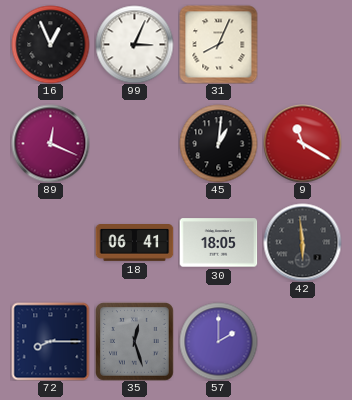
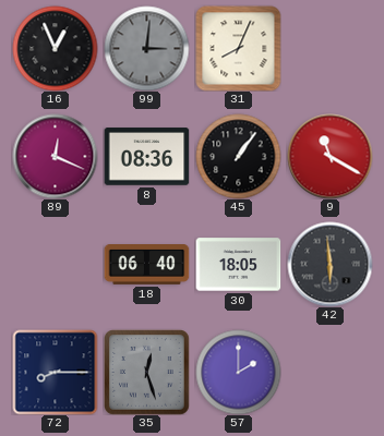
99: 3:04 -> 3:01
99 dial: white -> grey
8: none -> 08:36
45: 1:01 -> 1:06
18: 06:41 -> 06:40
